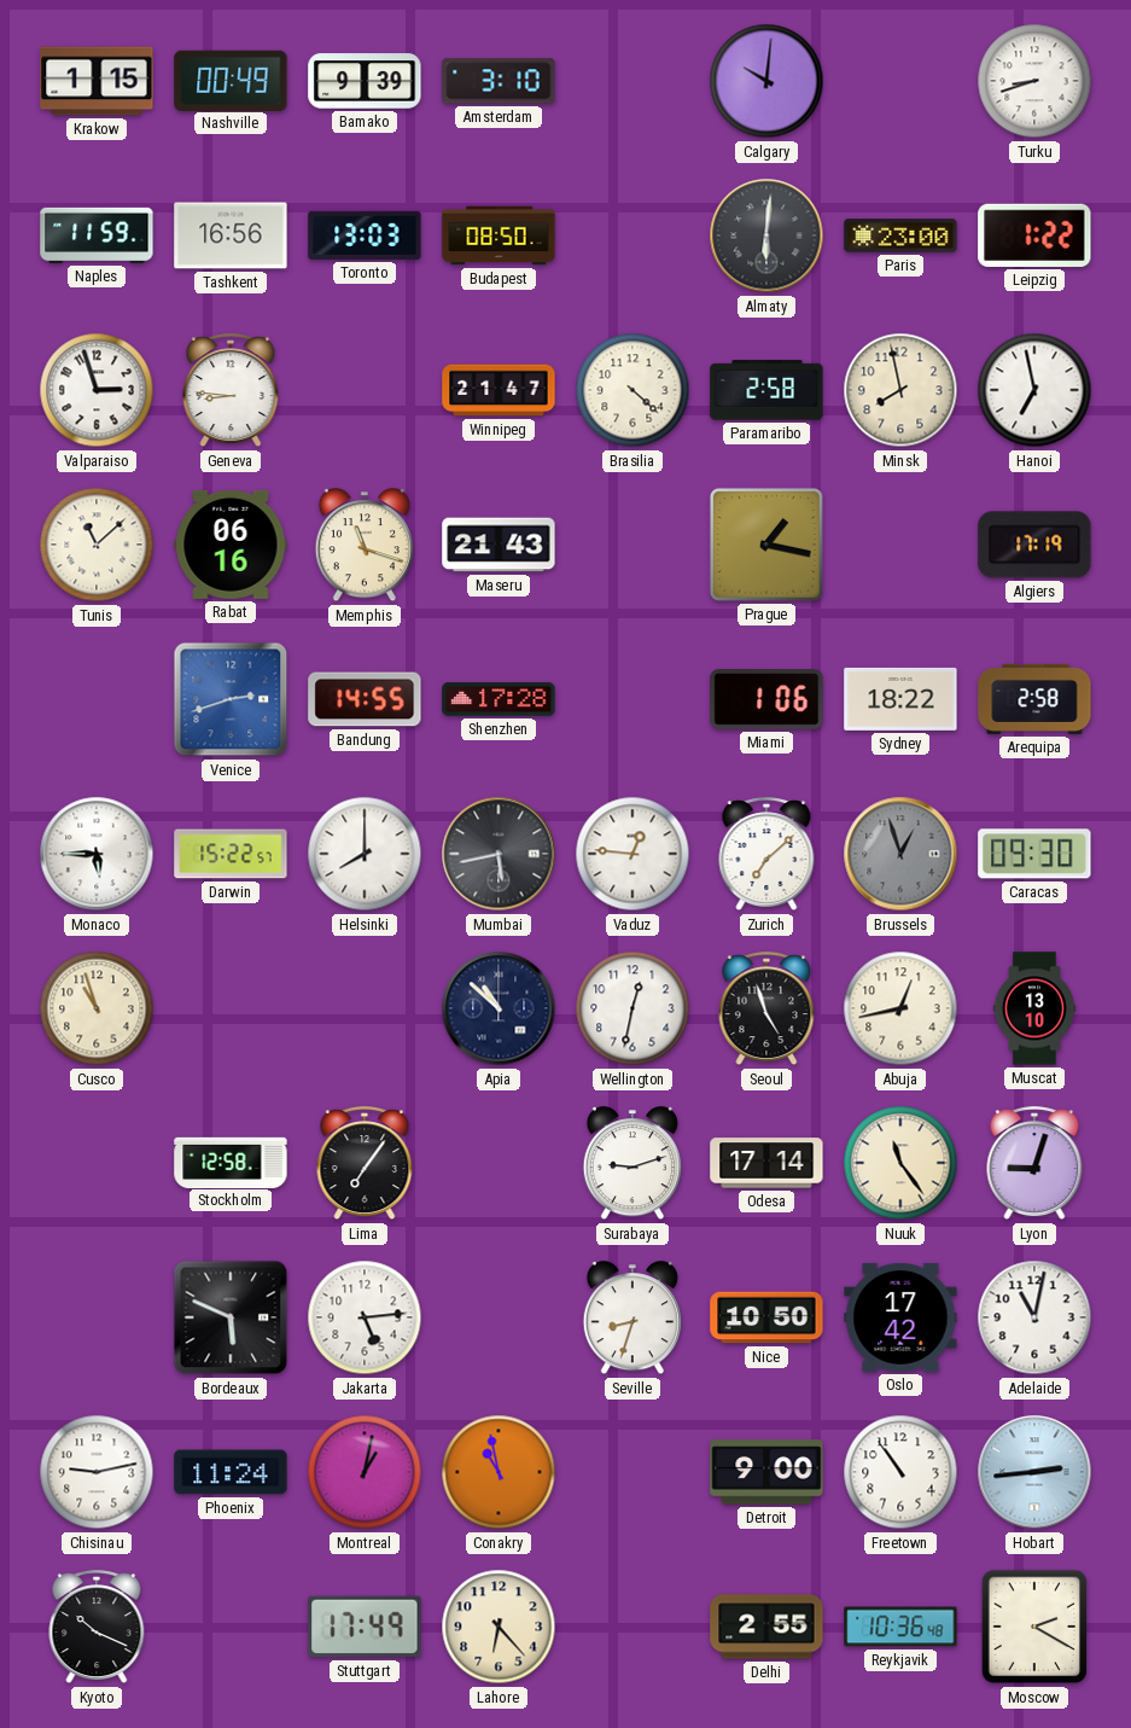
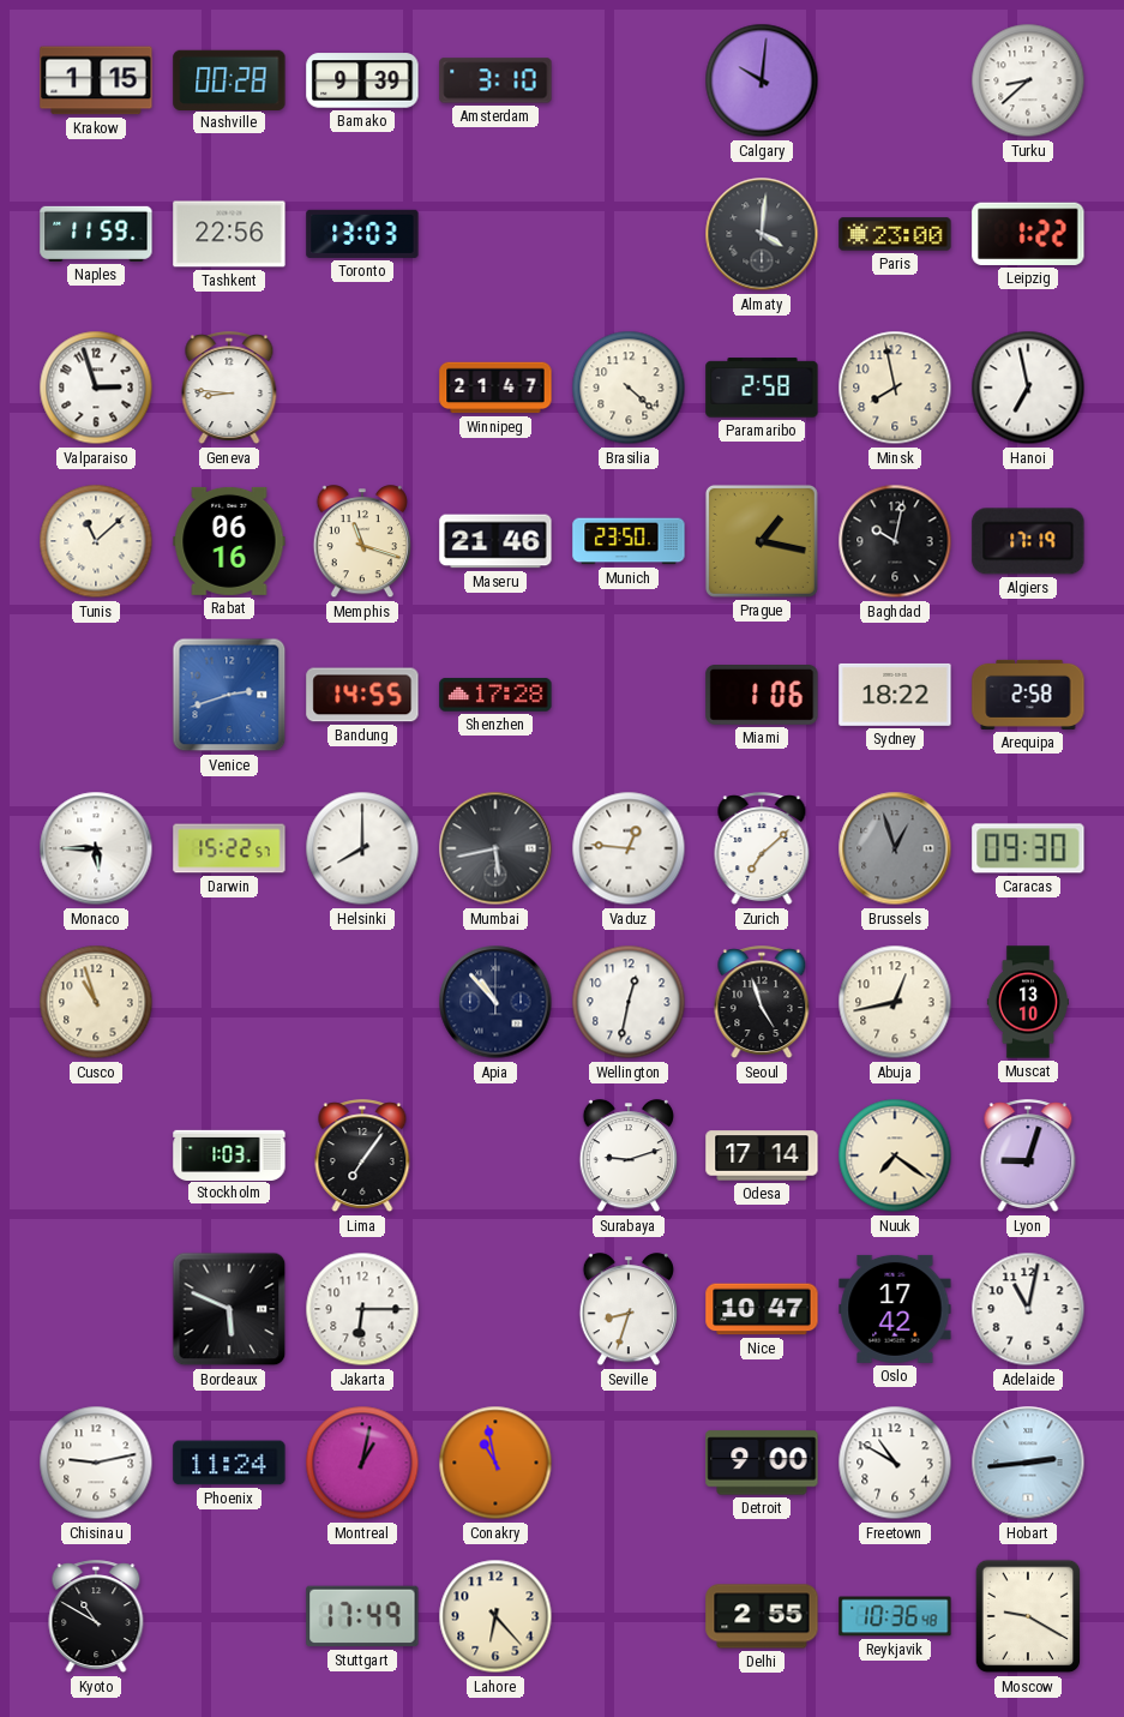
Nashville: 00:49 -> 00:28
Turku: 8:42 -> 8:38
Tashkent: 16:56 -> 22:56
Budapest: 08:50 -> none
Almaty: 6:01 -> 4:01
Maseru: 21:43 -> 21:46
Munich: none -> 23:50
Baghdad: none -> 10:02
Apia: 10:52 -> 10:53
Stockholm: 12:58 -> 1:03
Nuuk: 11:24 -> 7:21
Jakarta: 5:14 -> 6:15
Nice: 10:50 -> 10:47
Freetown: 10:54 -> 10:50
Kyoto: 10:19 -> 10:50
Moscow: 2:20 -> 9:20
